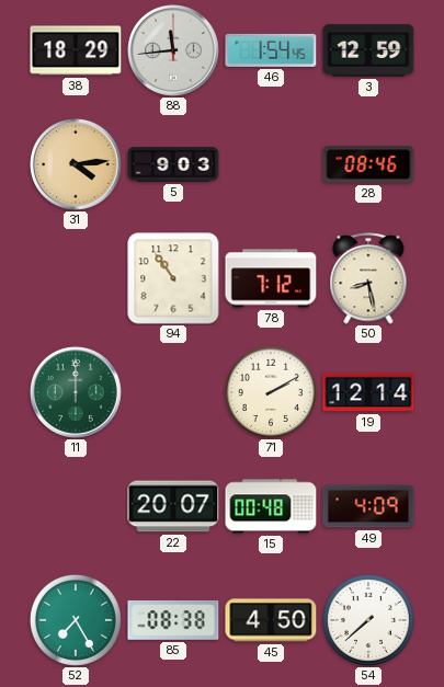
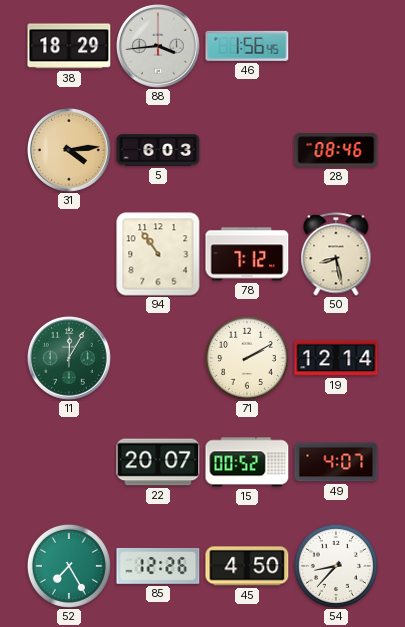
88: 11:44 -> 3:44
46: 1:54 -> 1:56
3: 12:59 -> none
5: 9:03 -> 6:03
11: 12:00 -> 12:05
15: 00:48 -> 00:52
49: 4:09 -> 4:07
85: 08:38 -> 12:26
54: 7:38 -> 8:37
